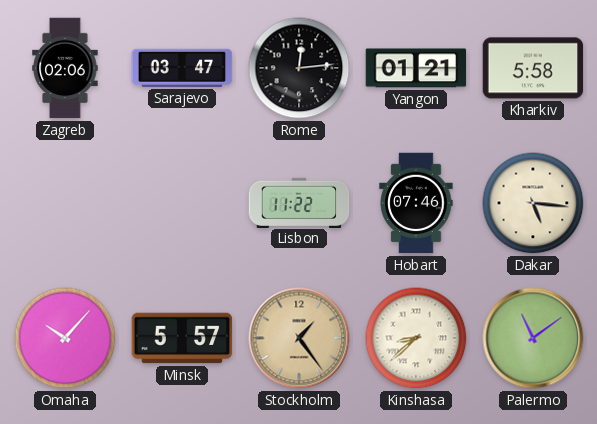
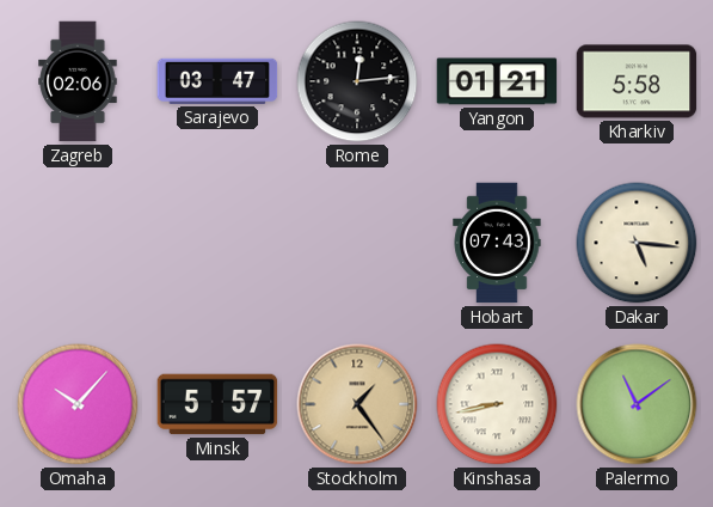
Lisbon: 11:22 -> none
Hobart: 07:46 -> 07:43
Kinshasa: 8:38 -> 8:43
